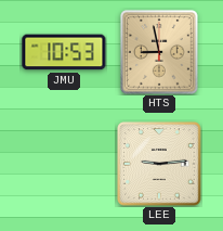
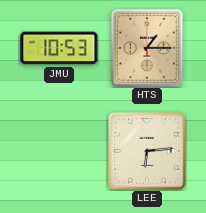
HTS: 8:58 -> 1:15
LEE: 9:14 -> 6:14
